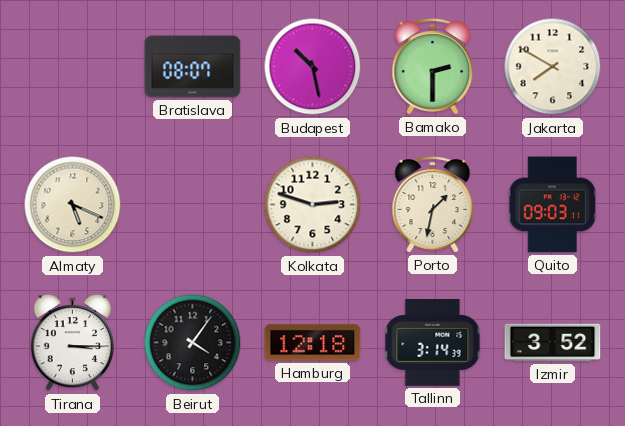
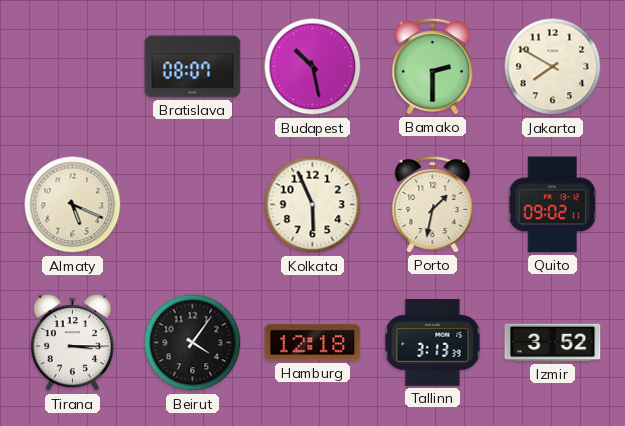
Kolkata: 2:48 -> 5:56
Quito: 09:03 -> 09:02
Tallinn: 3:14 -> 3:13
